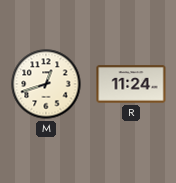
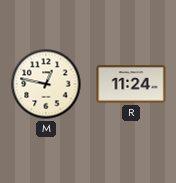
M: 12:42 -> 12:47
